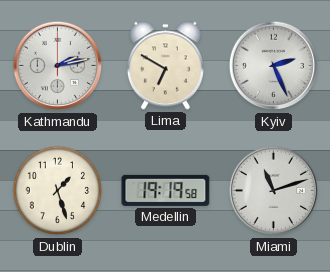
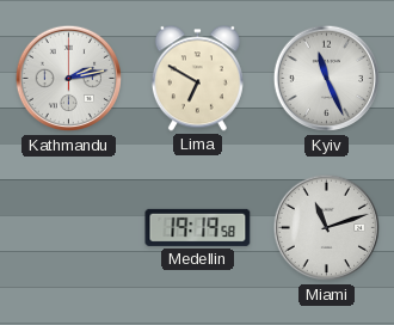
Kyiv: 2:26 -> 11:26
Dublin: 1:27 -> none
